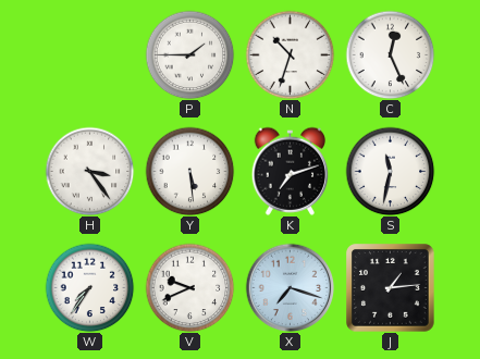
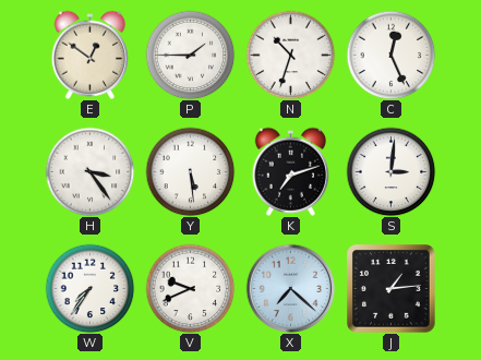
E: none -> 12:51
S: 11:32 -> 3:01
X: 7:18 -> 7:22
